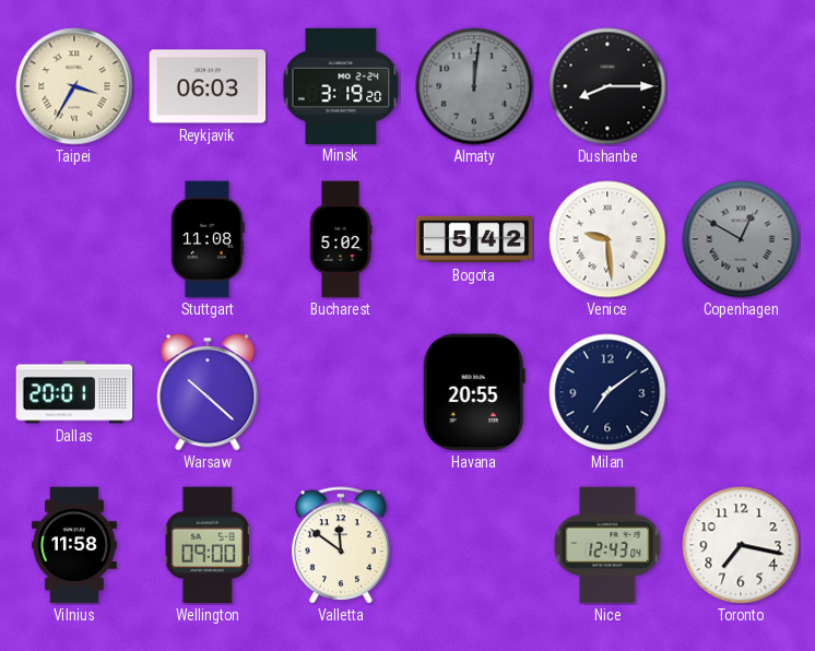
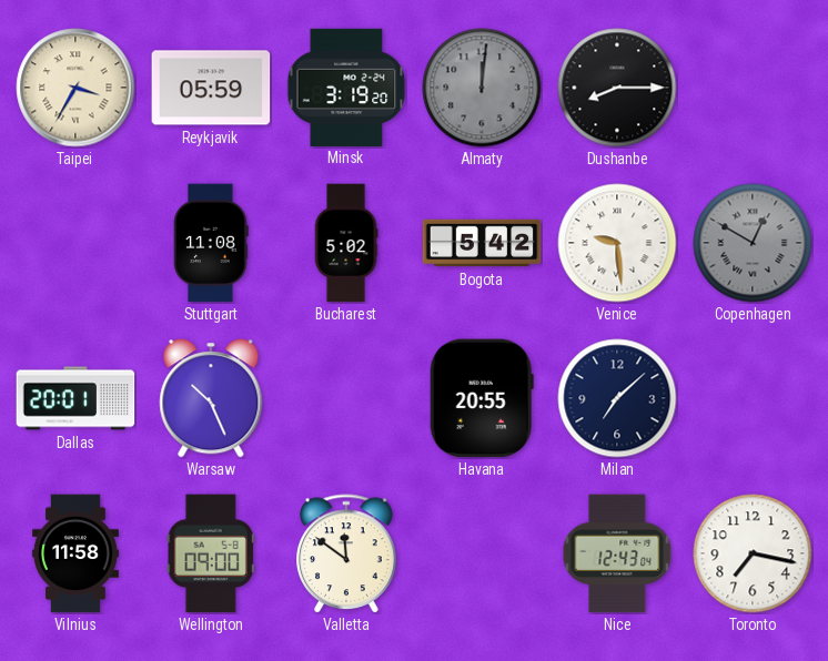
Reykjavik: 06:03 -> 05:59
Warsaw: 10:22 -> 10:26
Milan: 7:09 -> 7:08
